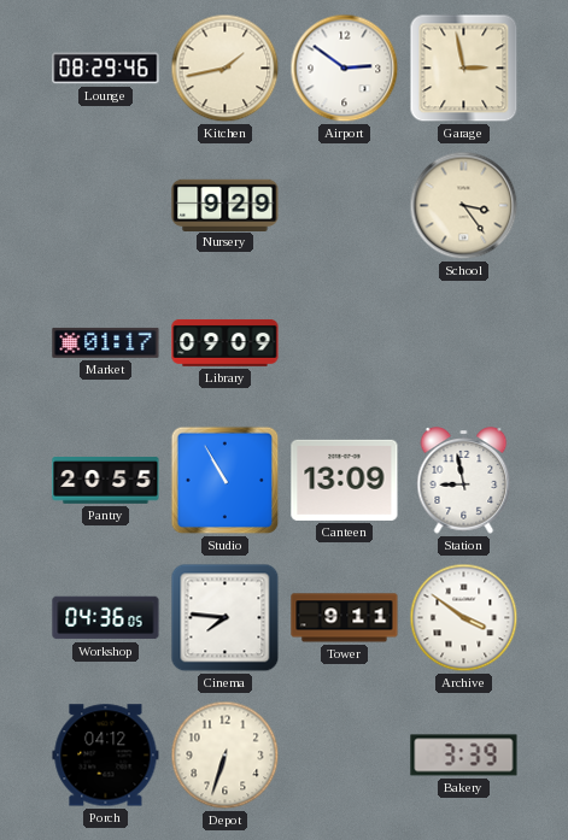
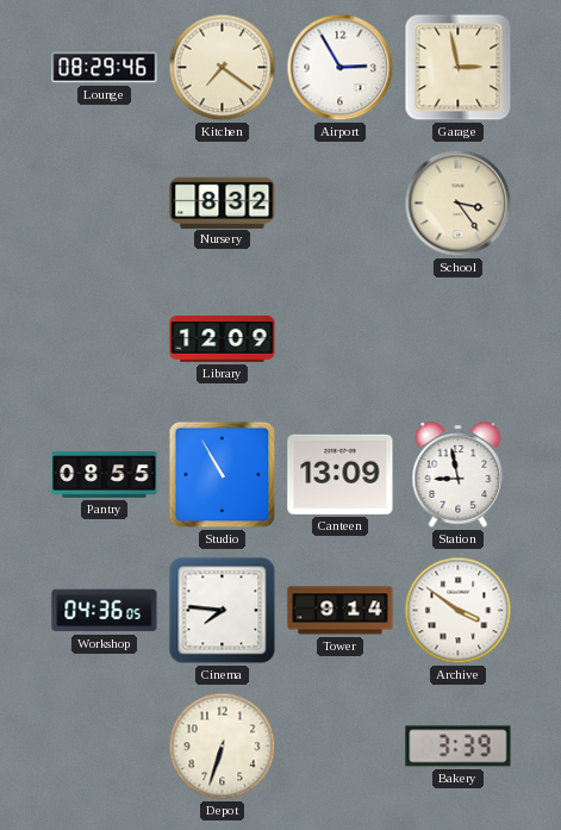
Kitchen: 1:43 -> 7:21
Airport: 2:51 -> 2:55
Nursery: 9:29 -> 8:32
Market: 01:17 -> none
Library: 09:09 -> 12:09
Pantry: 20:55 -> 08:55
Tower: 9:11 -> 9:14
Porch: 04:12 -> none
